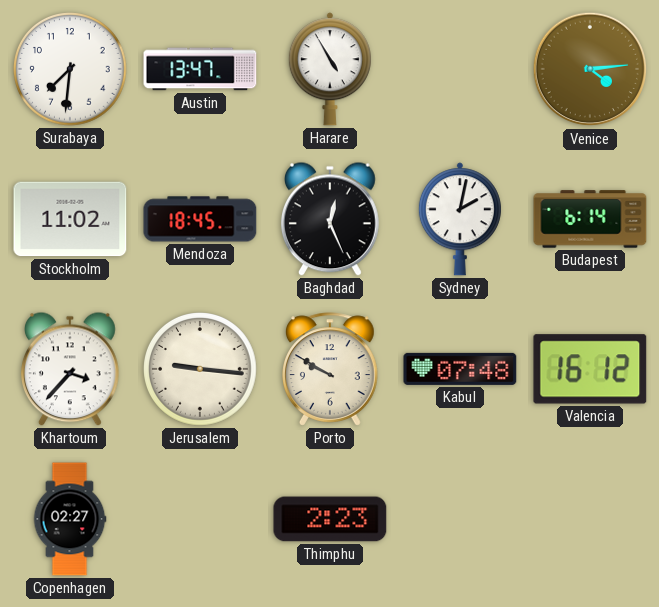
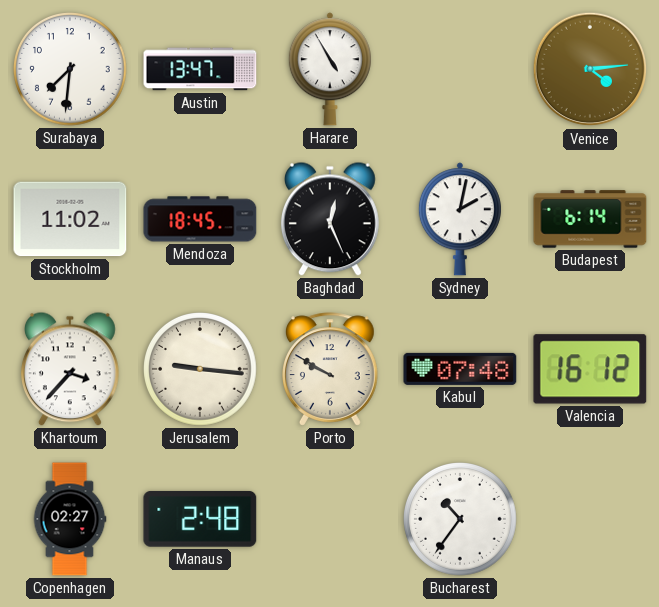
Manaus: none -> 2:48
Thimphu: 2:23 -> none
Bucharest: none -> 10:36
